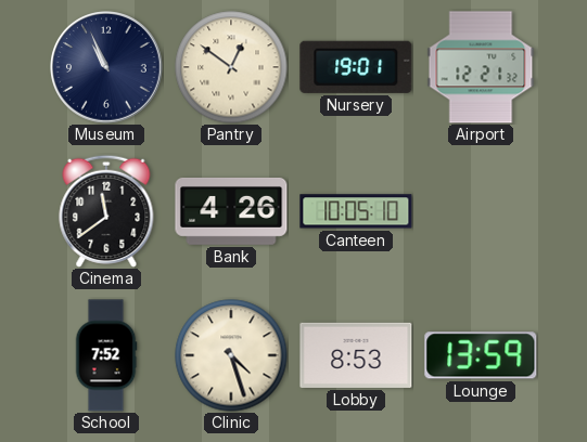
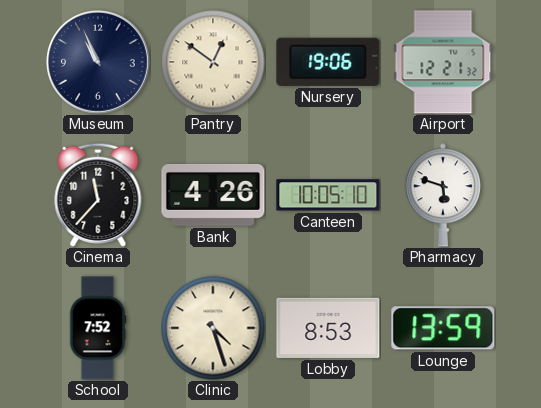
Nursery: 19:01 -> 19:06
Cinema: 11:39 -> 11:37
Pharmacy: none -> 5:48
